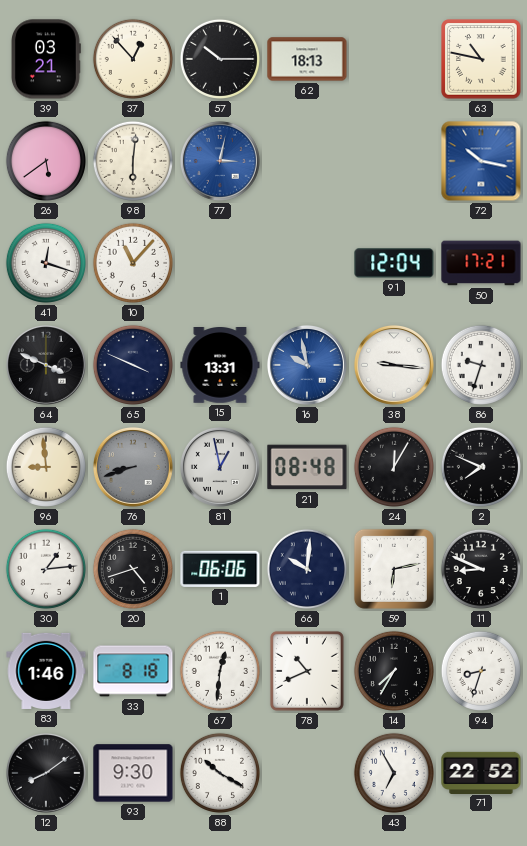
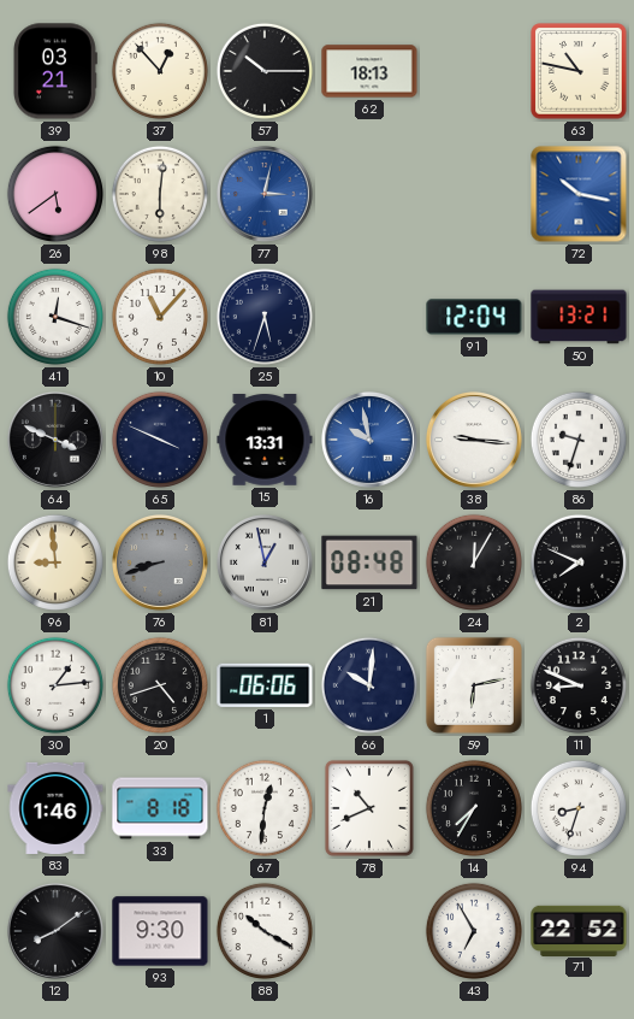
25: none -> 5:33
50: 17:21 -> 13:21
